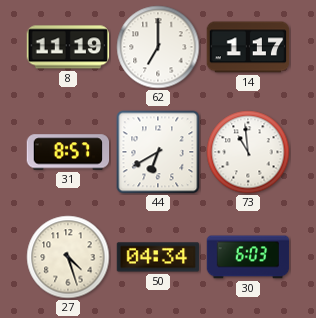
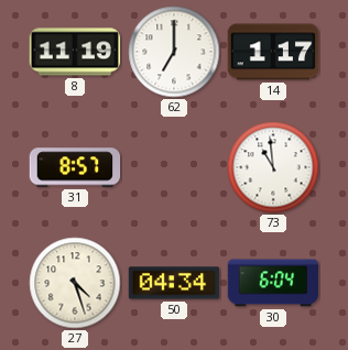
44: 6:40 -> none
30: 6:03 -> 6:04
